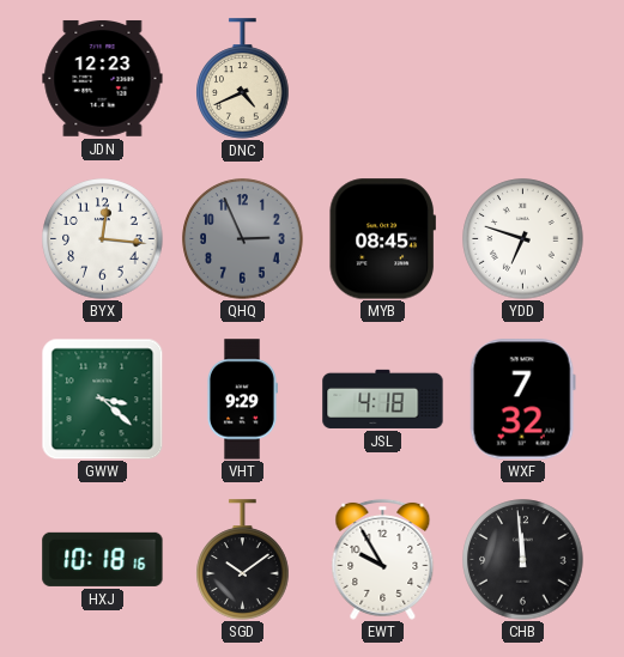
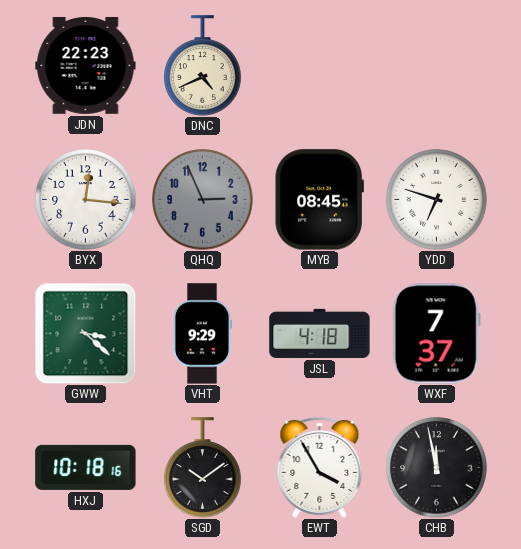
JDN: 12:23 -> 22:23
WXF: 7:32 -> 7:37
EWT: 9:55 -> 3:55
CHB: 11:59 -> 11:58
